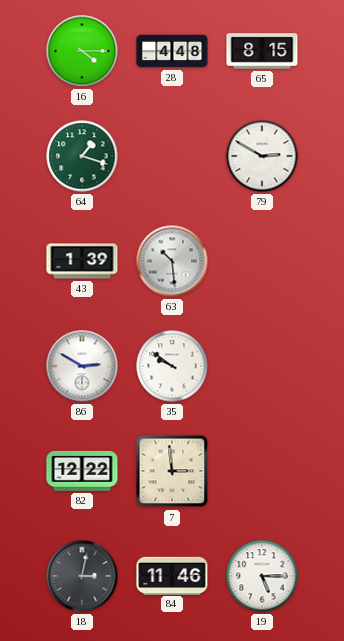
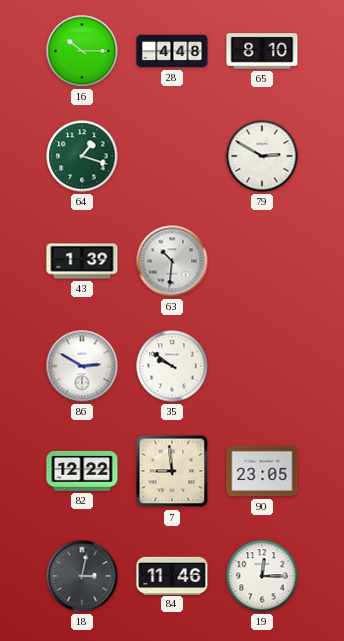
16: 4:15 -> 10:15
65: 8:15 -> 8:10
63: 10:29 -> 10:31
7: 2:59 -> 8:59
90: none -> 23:05
19: 5:15 -> 12:15
